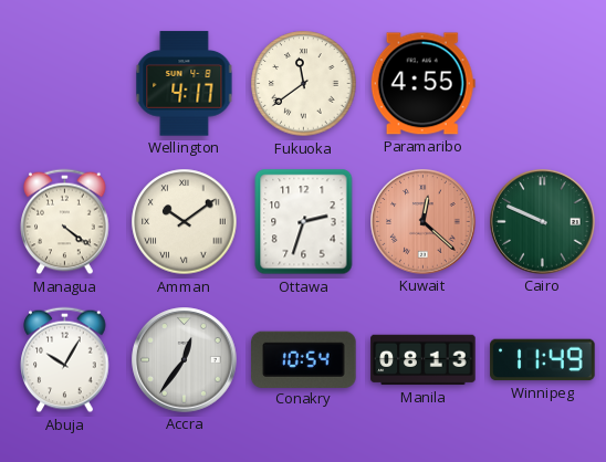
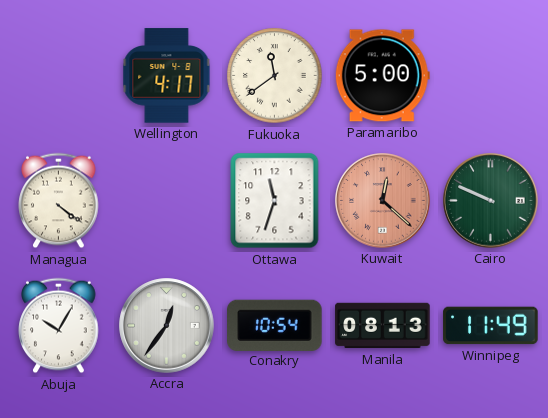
Paramaribo: 4:55 -> 5:00
Amman: 10:09 -> none
Ottawa: 2:33 -> 11:33
